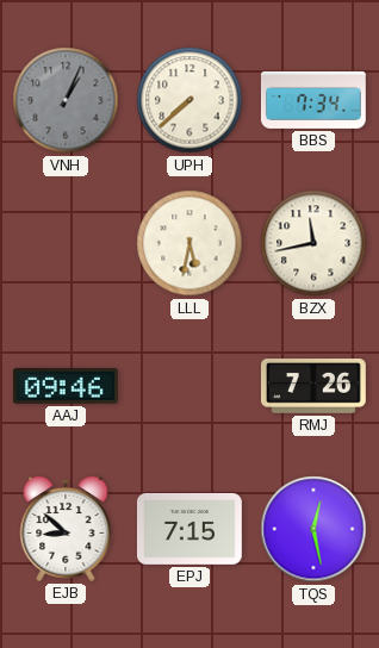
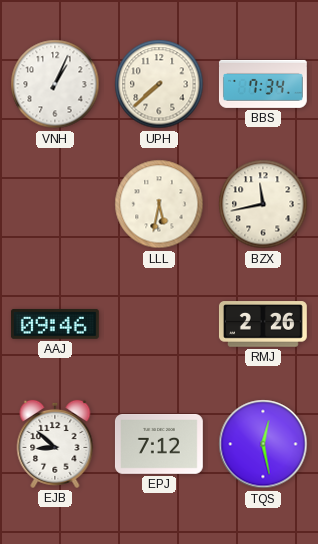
VNH dial: grey -> white
RMJ: 7:26 -> 2:26
EPJ: 7:15 -> 7:12
